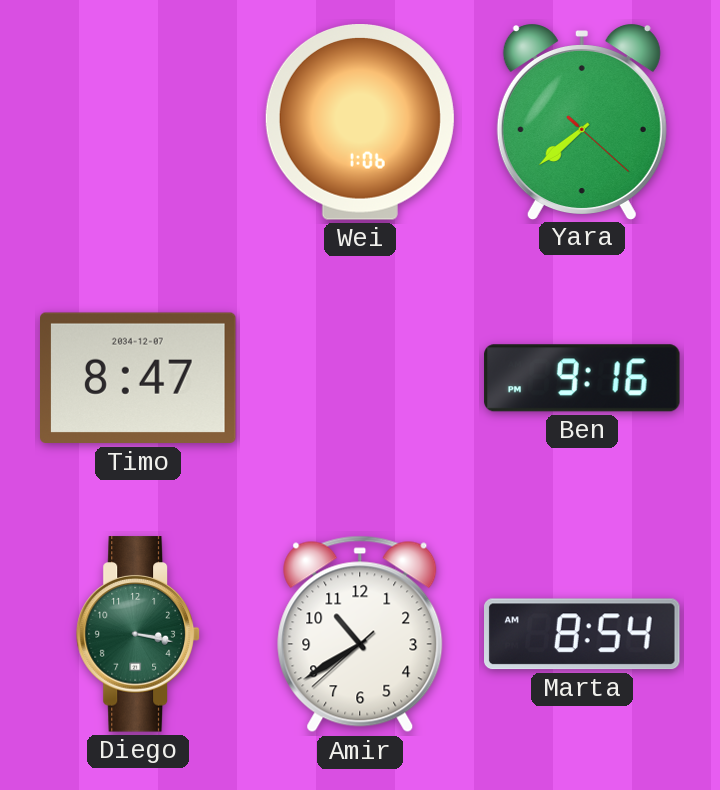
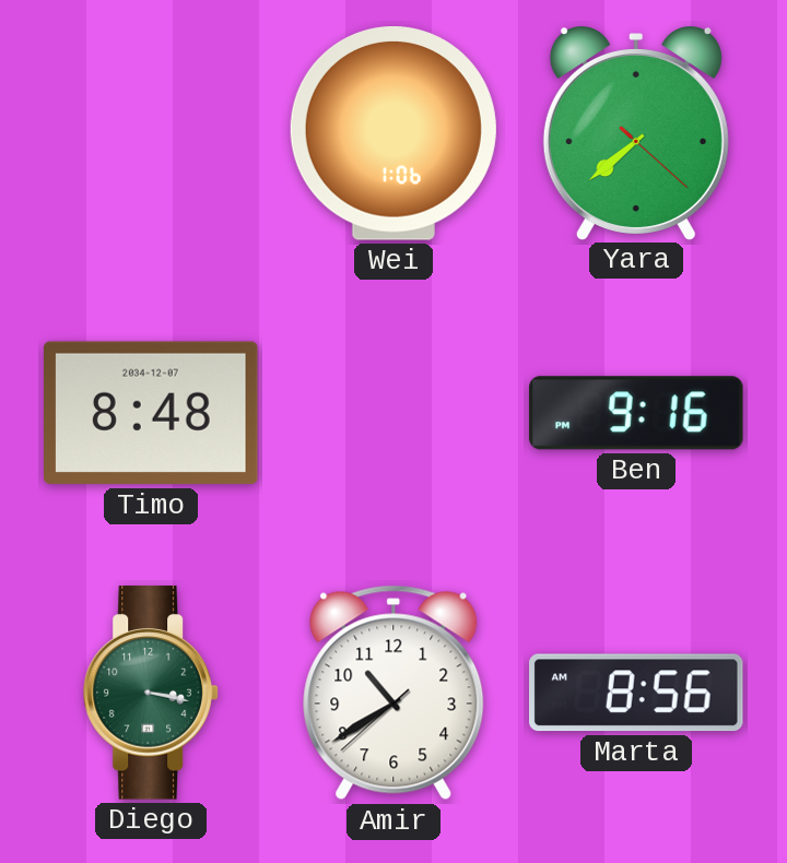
Timo: 8:47 -> 8:48
Marta: 8:54 -> 8:56
